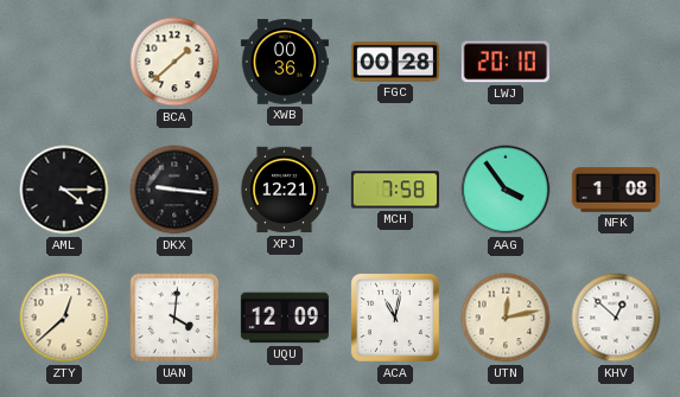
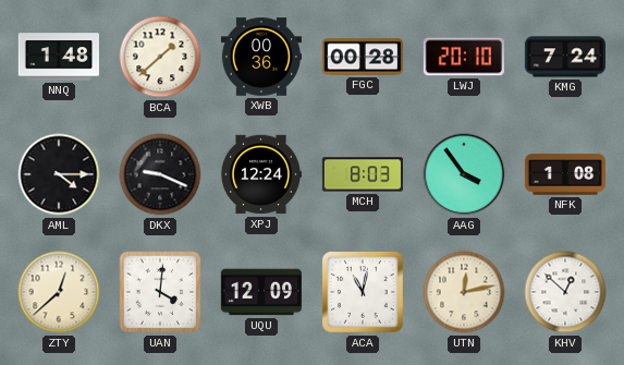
NNQ: none -> 1:48
KMG: none -> 7:24
DKX: 9:16 -> 9:19
XPJ: 12:21 -> 12:24
MCH: 7:58 -> 8:03
